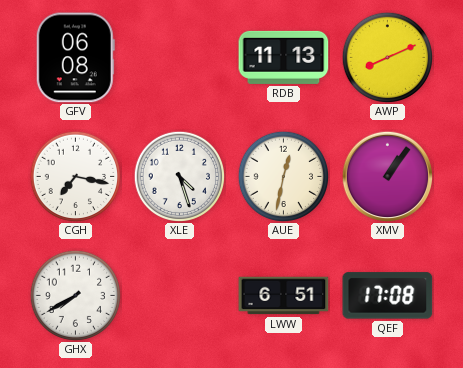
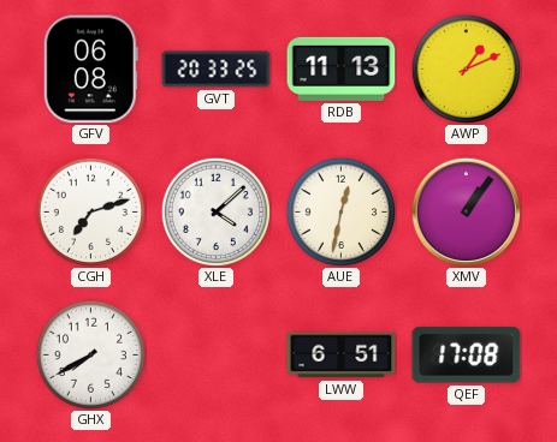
GVT: none -> 20:33
AWP: 8:11 -> 1:11
CGH: 7:17 -> 7:12
XLE: 4:27 -> 4:08
